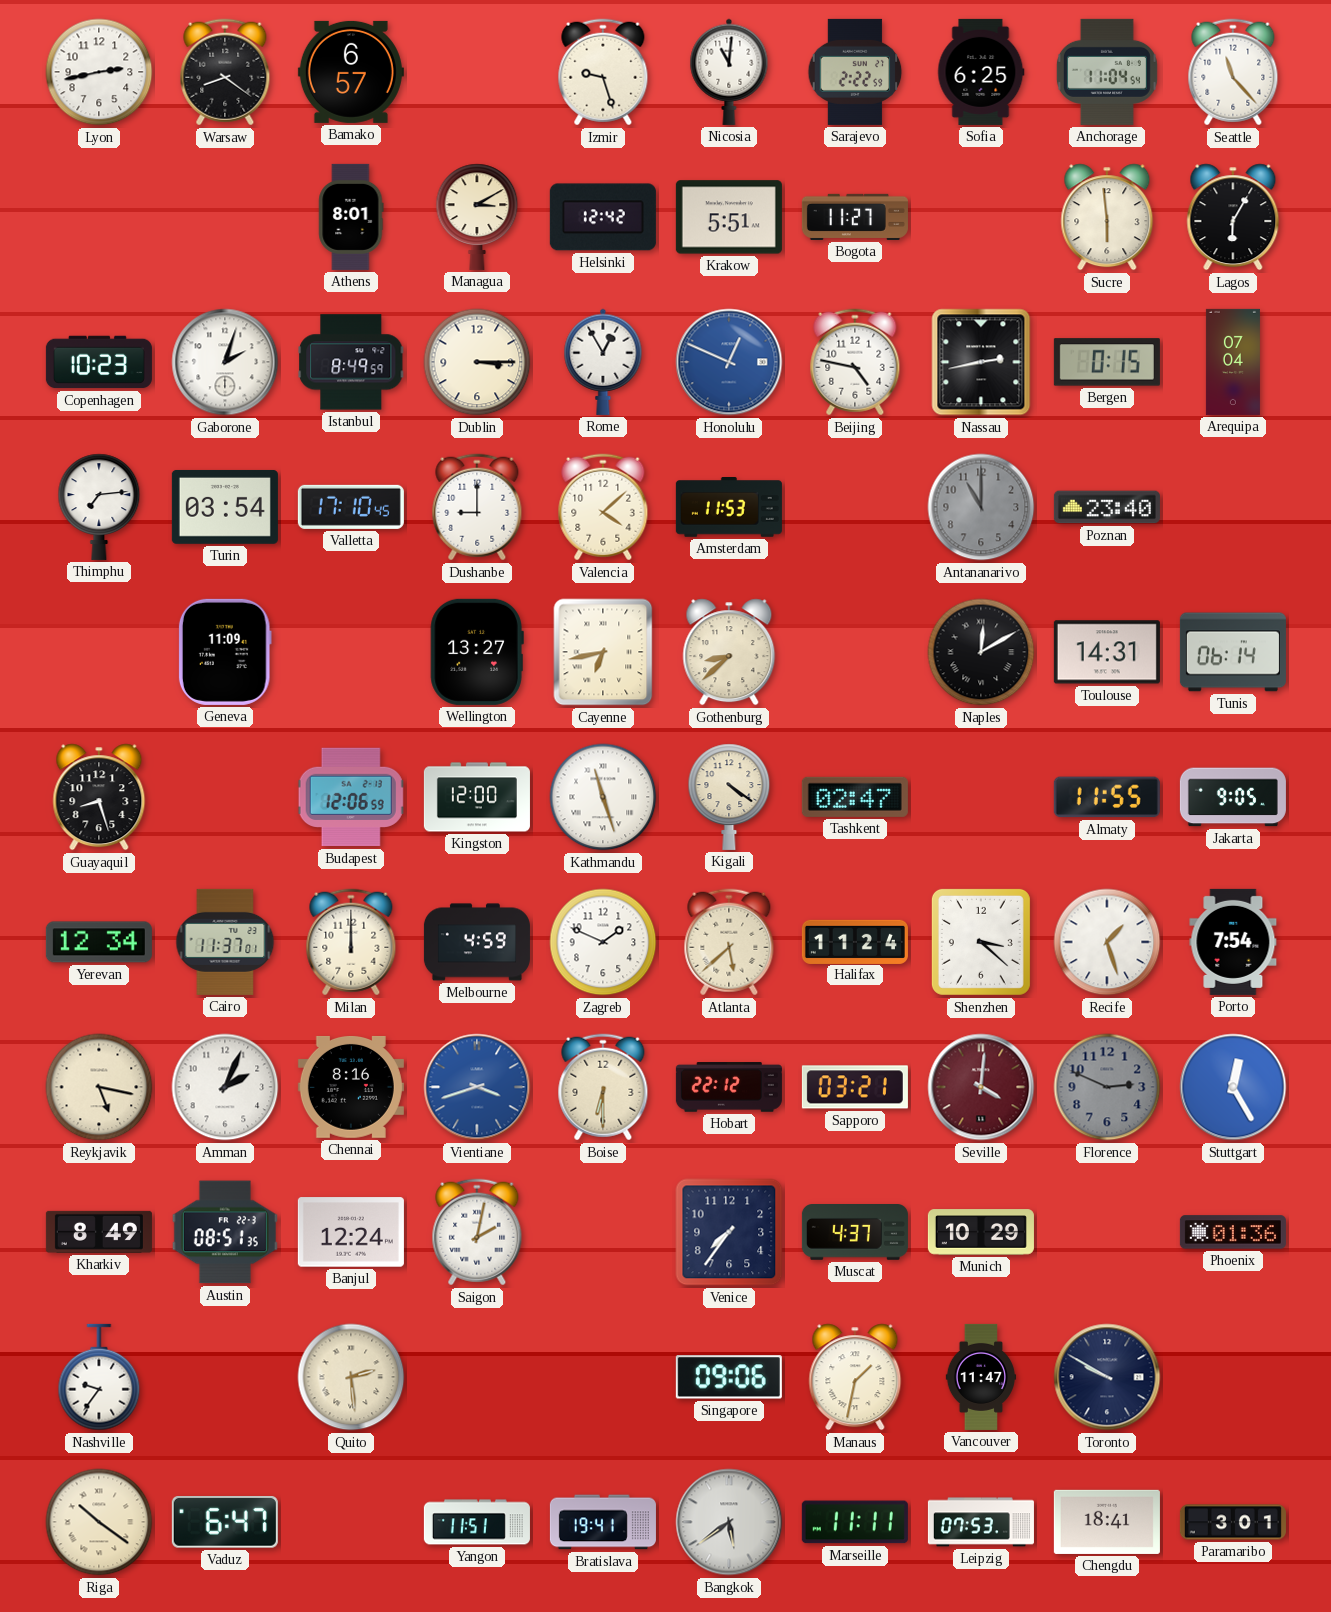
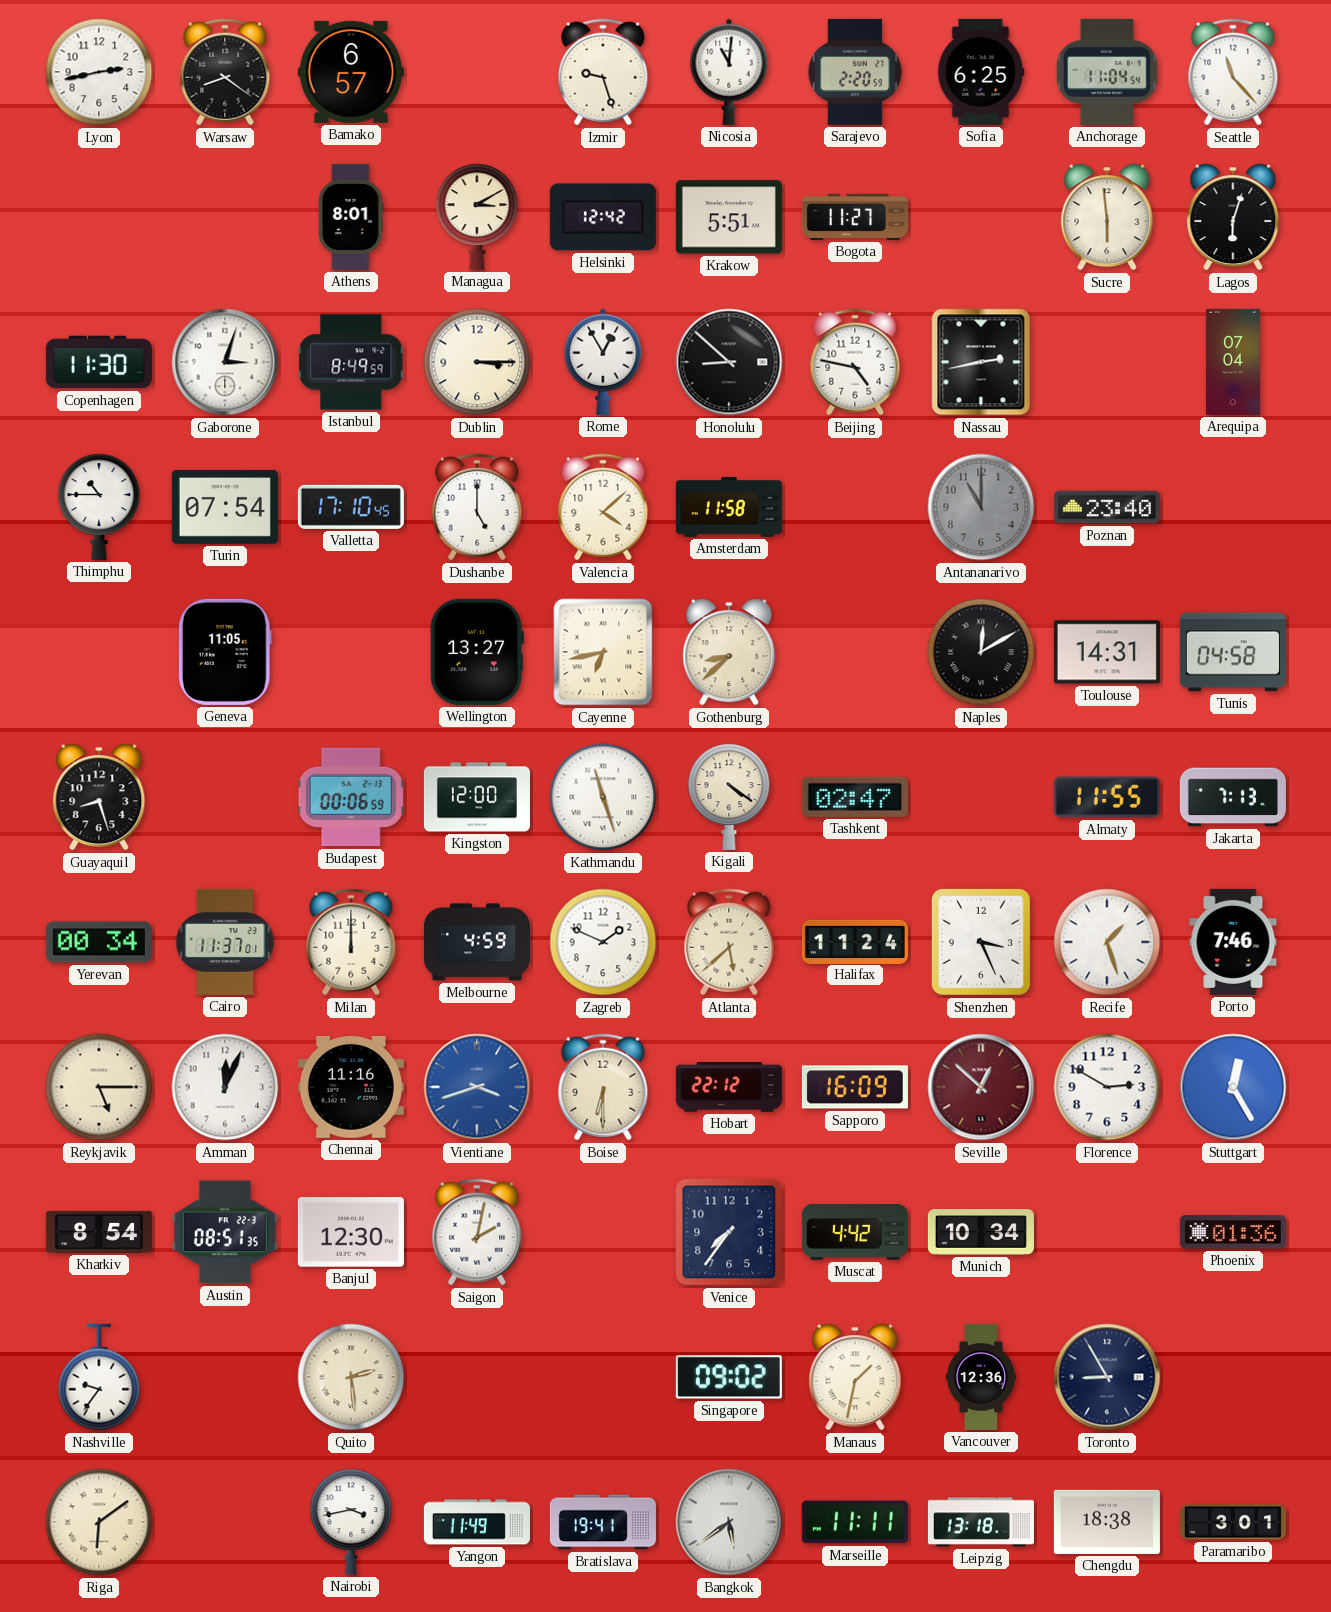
Sarajevo: 2:22 -> 2:20
Lagos: 6:05 -> 6:03
Copenhagen: 10:23 -> 11:30
Gaborone: 2:03 -> 3:03
Honolulu: 12:49 -> 8:52
Honolulu dial: blue -> black
Bergen: 0:15 -> none
Thimphu: 7:14 -> 10:45
Turin: 03:54 -> 07:54
Dushanbe: 9:00 -> 5:00
Amsterdam: 11:53 -> 11:58
Geneva: 11:09 -> 11:05
Tunis: 06:14 -> 04:58
Budapest: 12:06 -> 00:06
Jakarta: 9:05 -> 7:13
Yerevan: 12:34 -> 00:34
Shenzhen: 3:22 -> 3:26
Porto: 7:54 -> 7:46
Reykjavik: 5:17 -> 5:15
Amman: 2:04 -> 12:04
Chennai: 8:16 -> 11:16
Sapporo: 03:21 -> 16:09
Seville: 4:01 -> 12:52
Florence: 2:49 -> 2:50
Florence dial: grey -> white
Kharkiv: 8:49 -> 8:54
Banjul: 12:24 -> 12:30
Muscat: 4:37 -> 4:42
Munich: 10:29 -> 10:34
Singapore: 09:06 -> 09:02
Vancouver: 11:47 -> 12:36
Toronto: 9:50 -> 8:55
Riga: 10:21 -> 6:09
Vaduz: 6:47 -> none
Nairobi: none -> 3:43
Yangon: 11:51 -> 11:49
Leipzig: 07:53 -> 13:18
Chengdu: 18:41 -> 18:38
